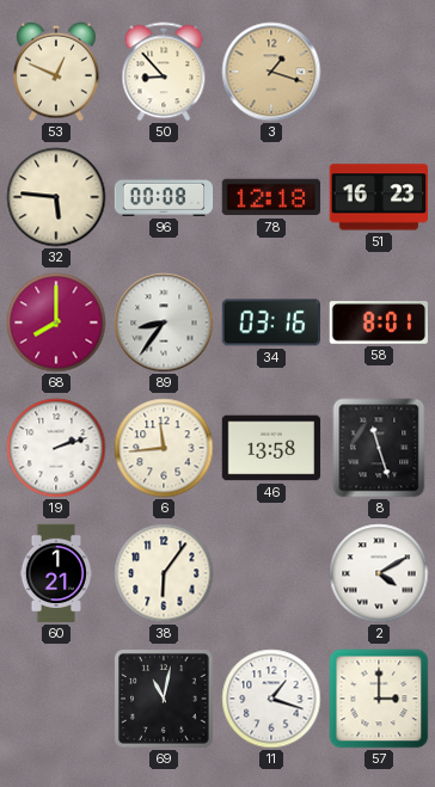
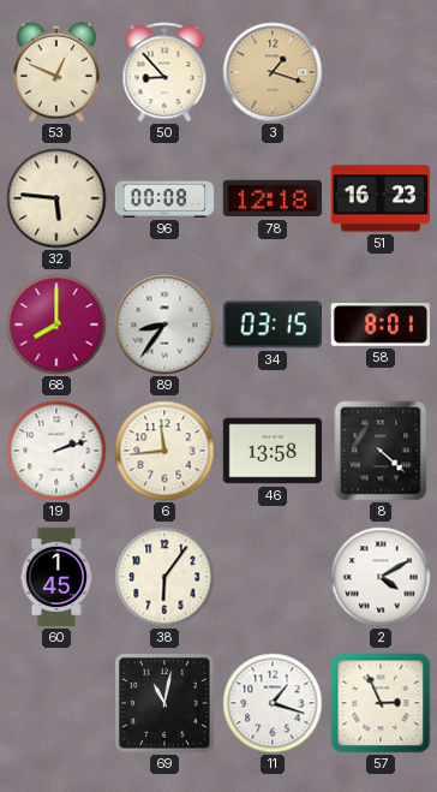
34: 03:16 -> 03:15
8: 11:27 -> 4:22
60: 1:21 -> 1:45
57: 3:00 -> 2:56
